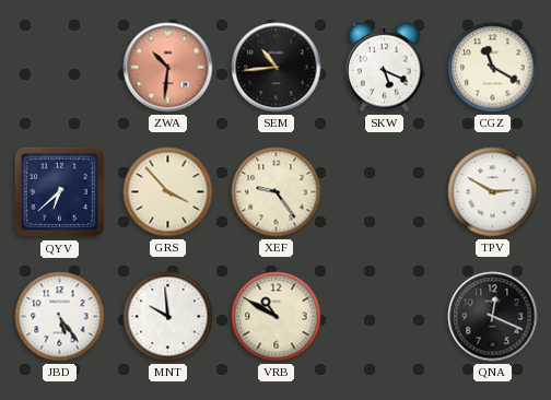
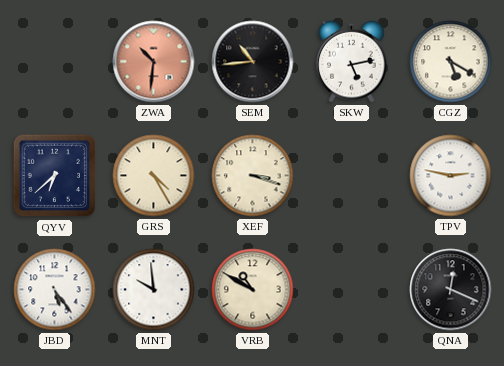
SKW: 5:19 -> 5:13
CGZ: 11:20 -> 5:20
GRS: 3:53 -> 4:25
XEF: 9:24 -> 3:18
TPV: 2:50 -> 2:47
